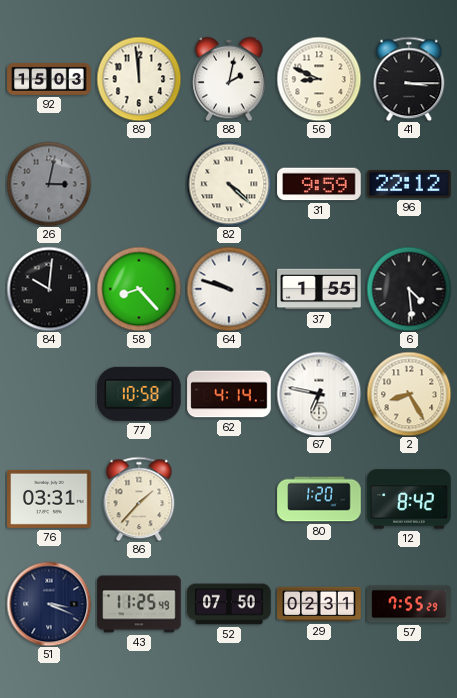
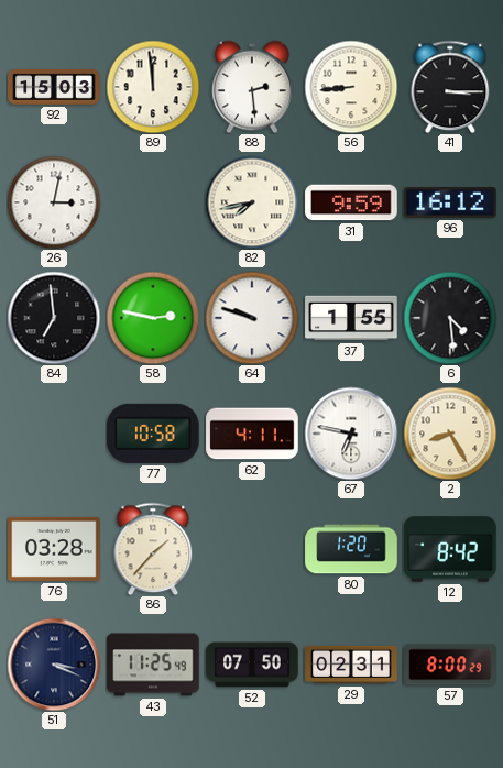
88: 2:02 -> 2:29
56: 8:49 -> 8:44
26 dial: grey -> white
82: 4:22 -> 7:43
96: 22:12 -> 16:12
84: 10:01 -> 6:59
58: 8:23 -> 2:47
62: 4:14 -> 4:11
76: 03:31 -> 03:28
57: 7:55 -> 8:00
